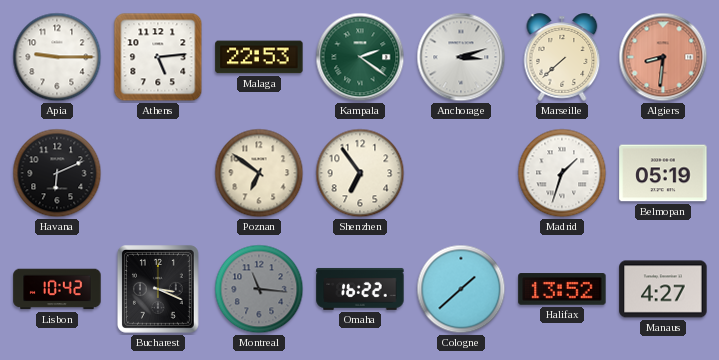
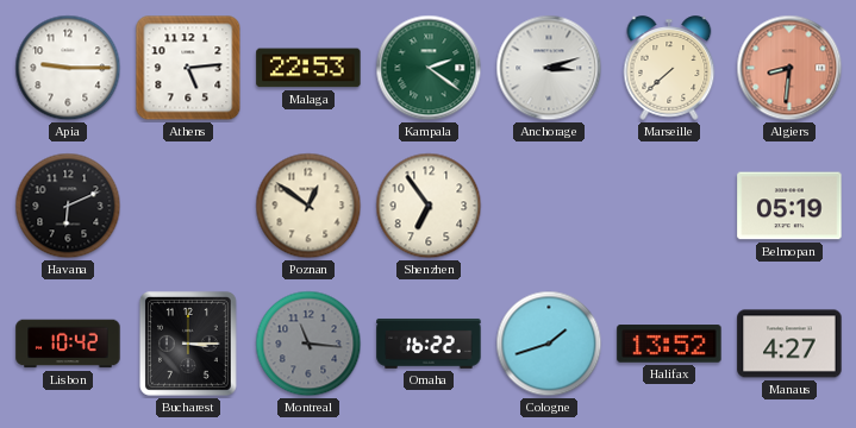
Poznan: 6:51 -> 12:51
Madrid: 1:33 -> none
Bucharest: 3:19 -> 3:15
Cologne: 1:38 -> 1:42
